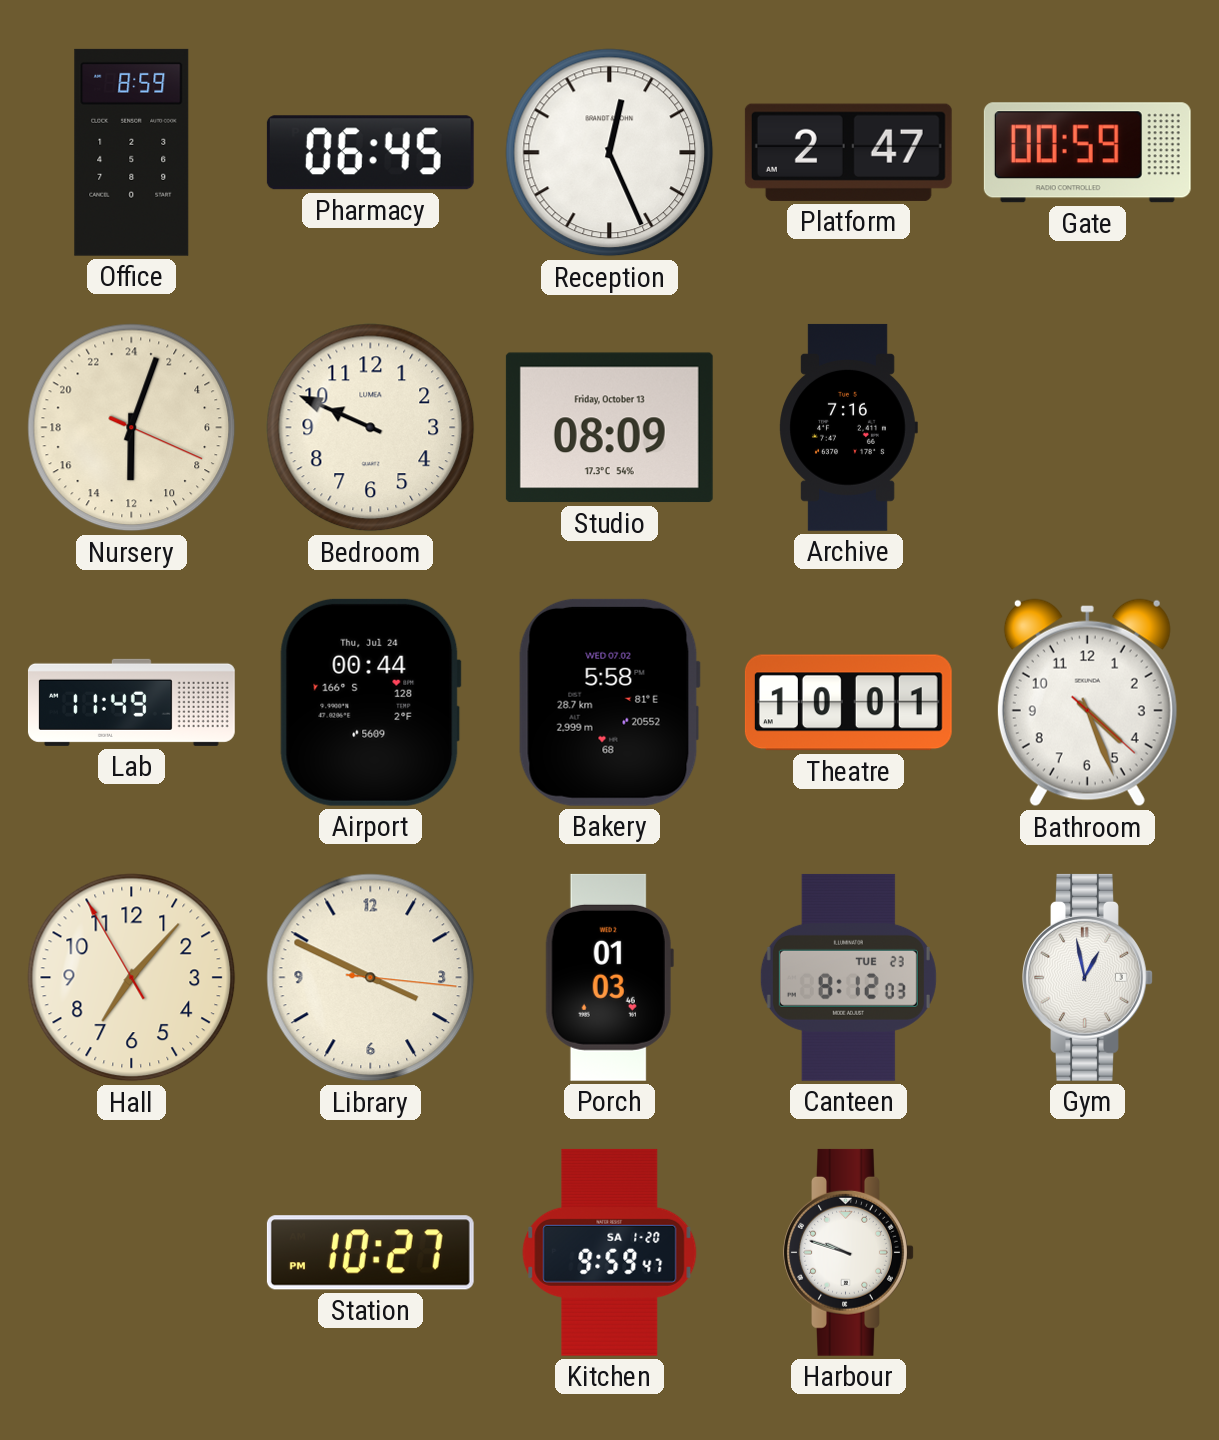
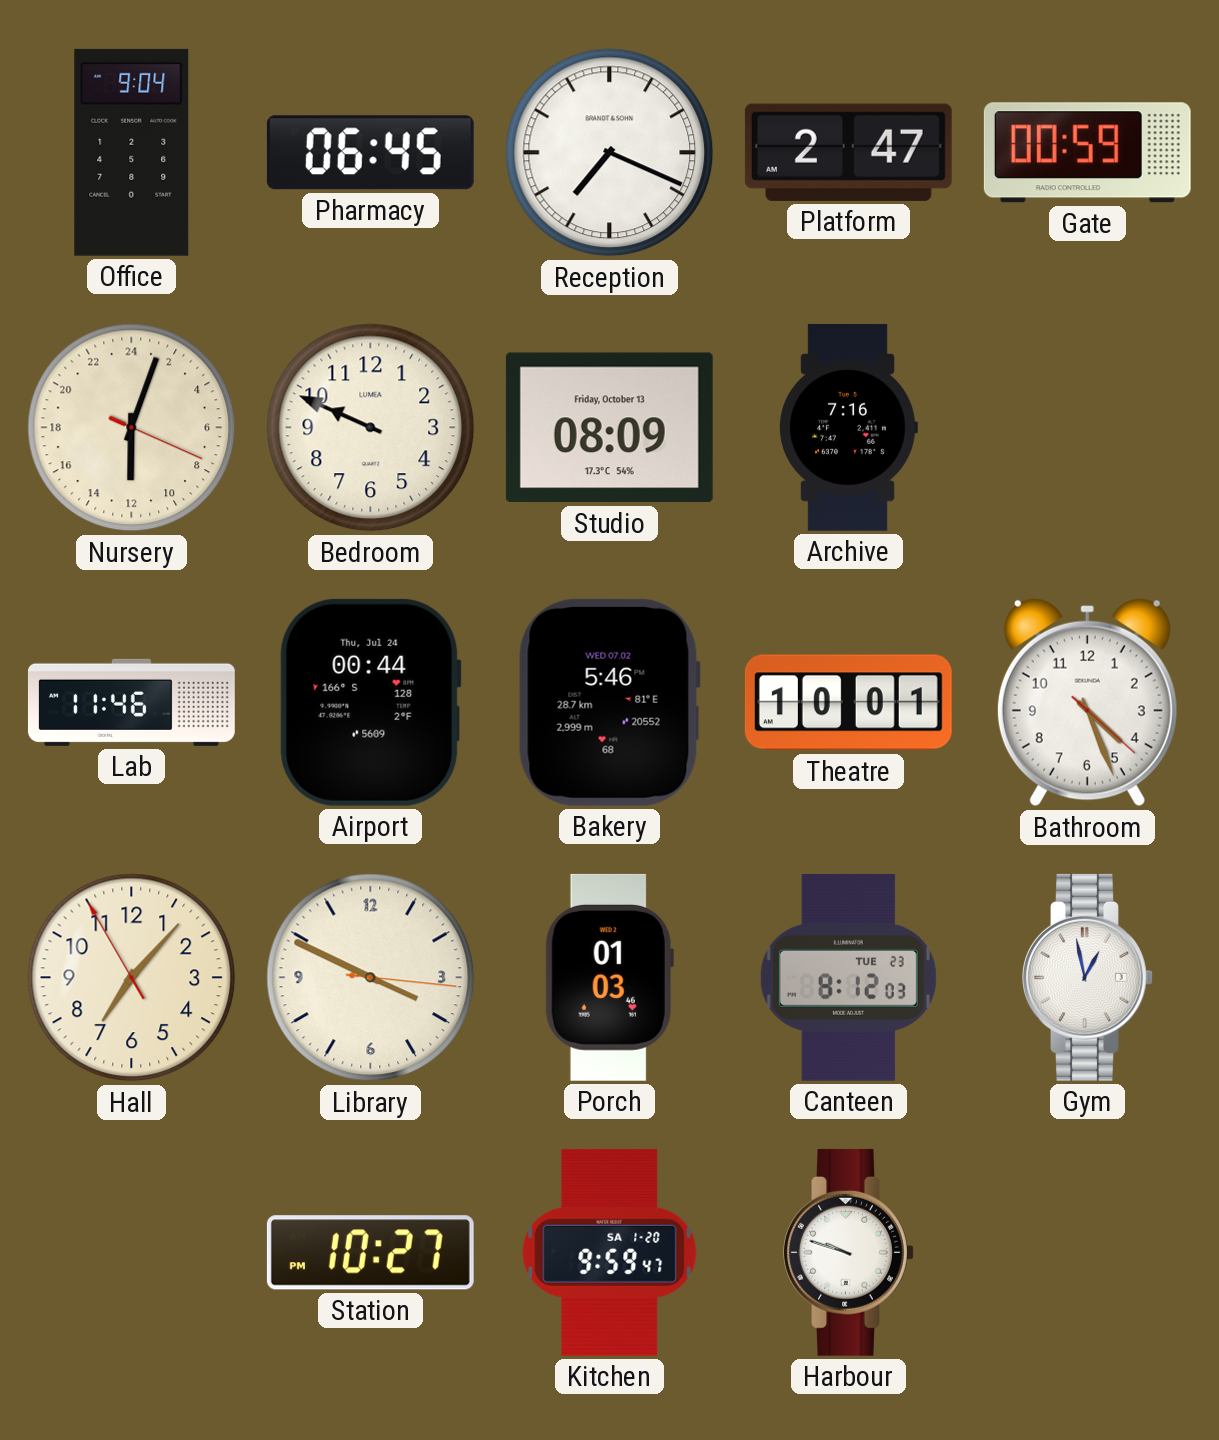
Office: 8:59 -> 9:04
Reception: 12:26 -> 7:19
Lab: 11:49 -> 11:46
Bakery: 5:58 -> 5:46
